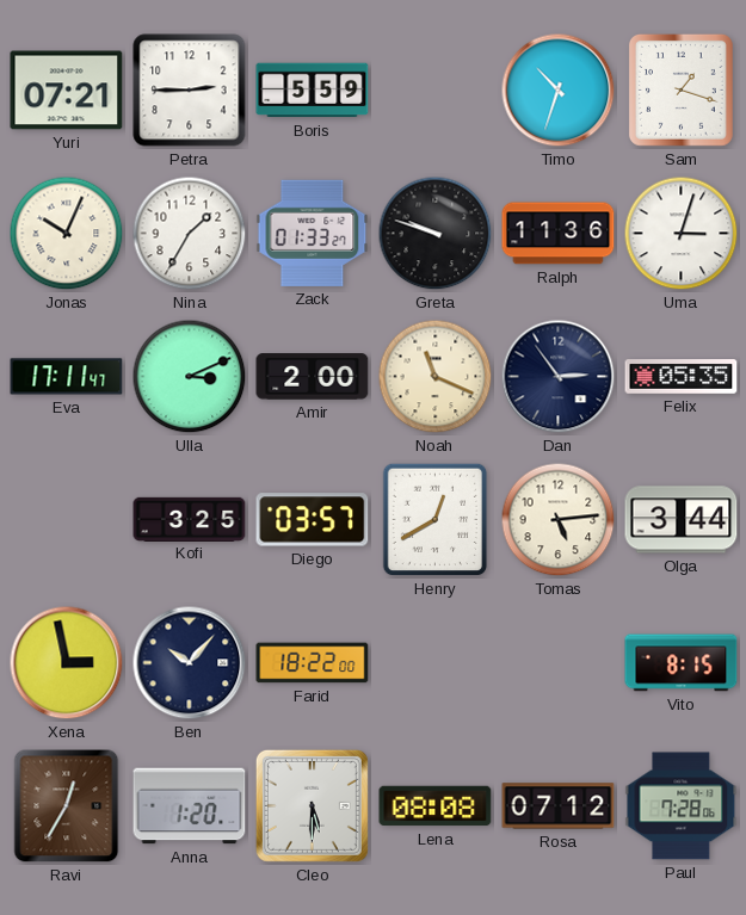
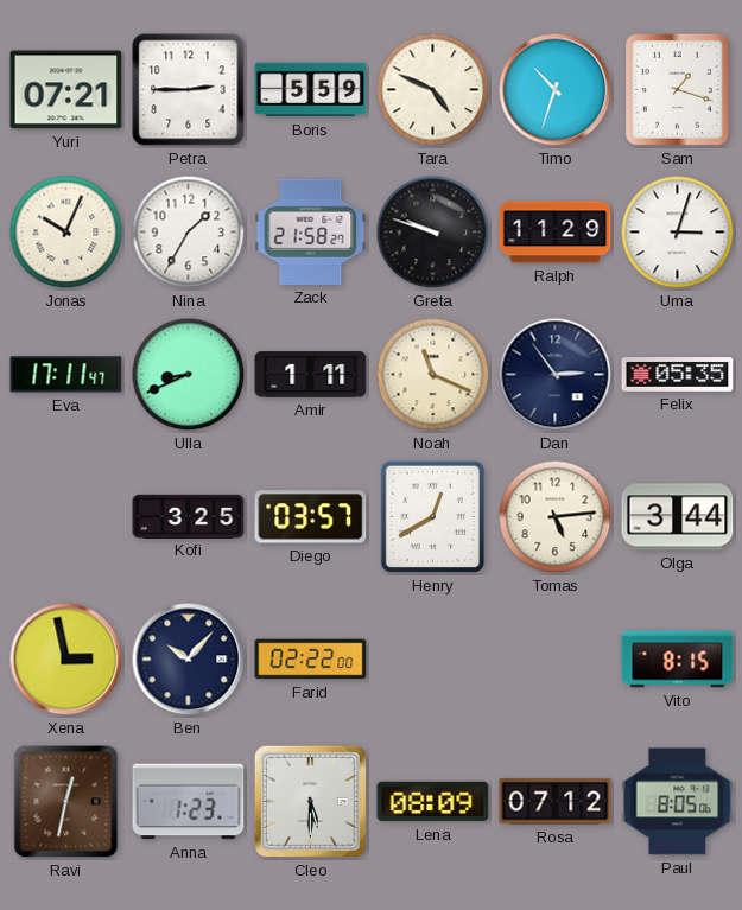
Tara: none -> 4:49
Zack: 01:33 -> 21:58
Ralph: 11:36 -> 11:29
Ulla: 3:11 -> 8:41
Amir: 2:00 -> 1:11
Farid: 18:22 -> 02:22
Ravi: 12:35 -> 12:32
Anna: 1:20 -> 1:23
Lena: 08:08 -> 08:09
Paul: 7:28 -> 8:05
